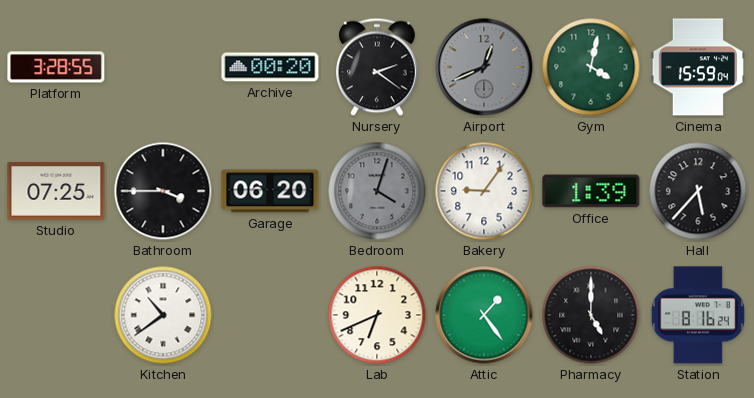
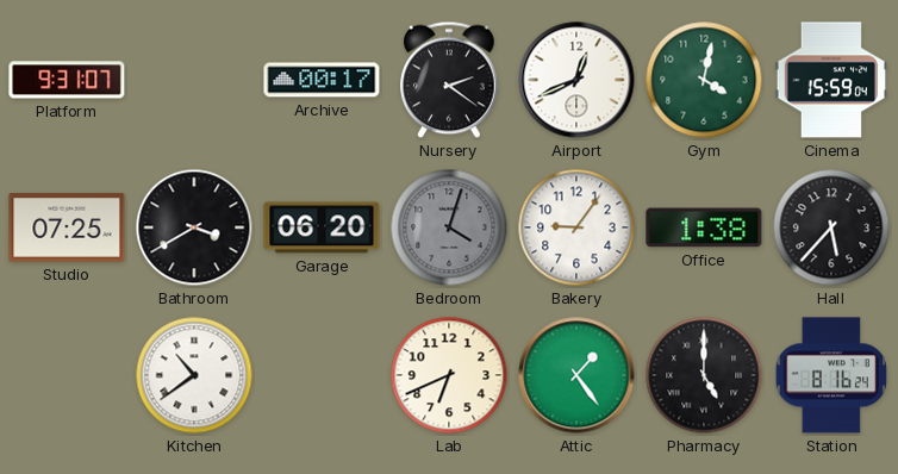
Platform: 3:28 -> 9:31
Archive: 00:20 -> 00:17
Airport dial: grey -> white
Bathroom: 3:45 -> 3:40
Office: 1:39 -> 1:38
